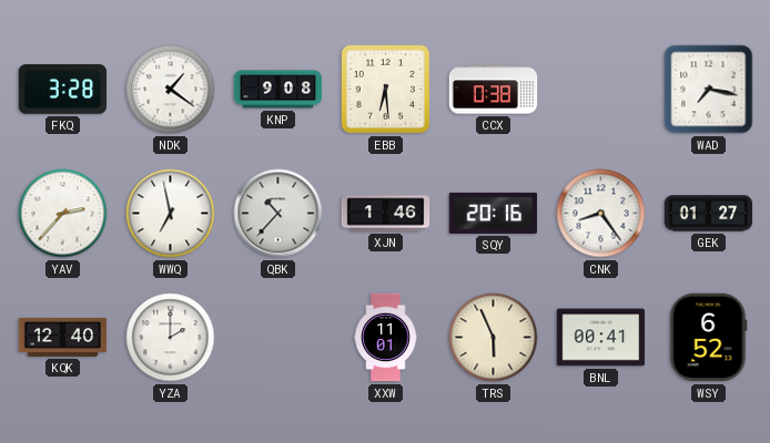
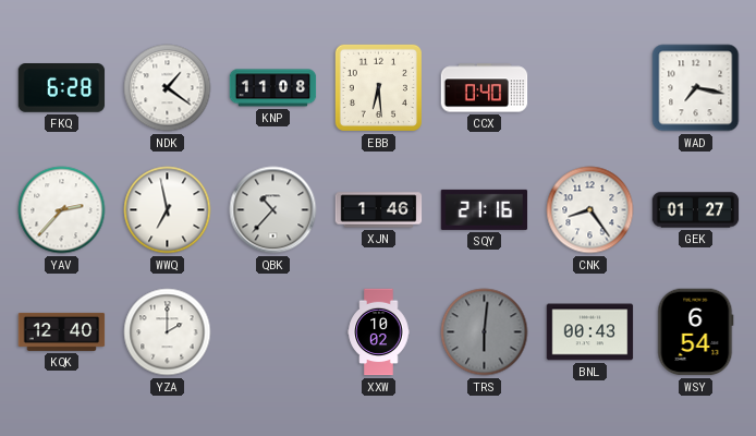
FKQ: 3:28 -> 6:28
KNP: 9:08 -> 11:08
CCX: 0:38 -> 0:40
SQY: 20:16 -> 21:16
XXW: 11:01 -> 10:02
TRS: 5:56 -> 6:01
TRS dial: cream -> grey
BNL: 00:41 -> 00:43
WSY: 6:52 -> 6:54
